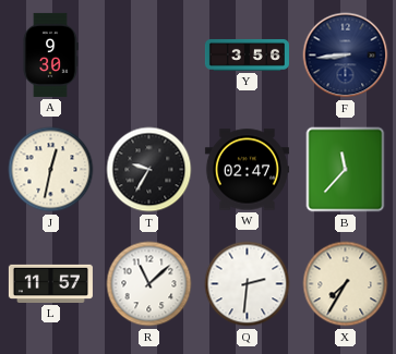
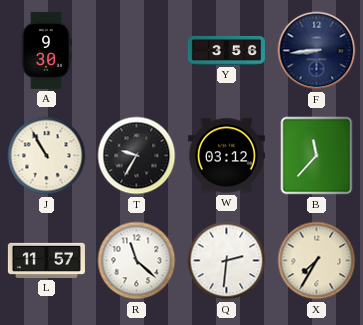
J: 12:32 -> 10:55
W: 02:47 -> 03:12
R: 11:08 -> 11:22
